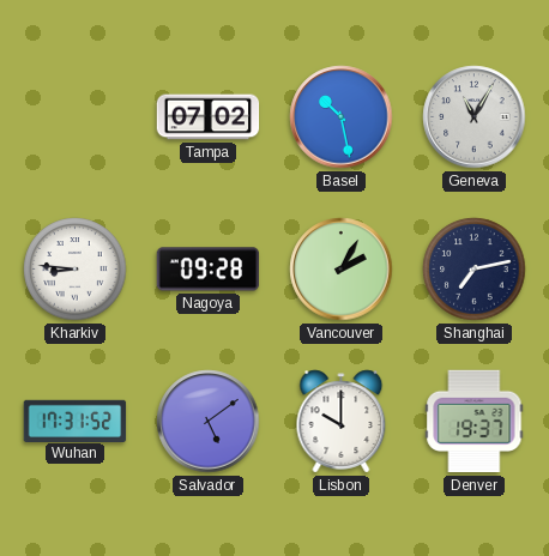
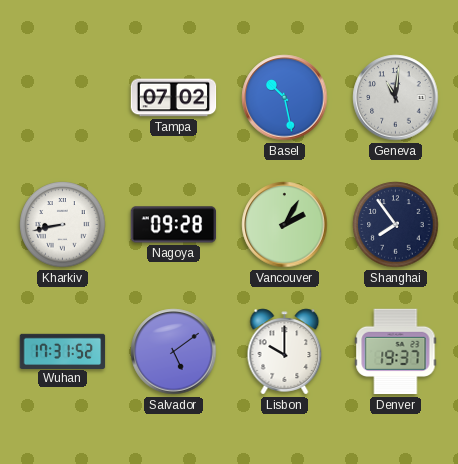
Geneva: 11:05 -> 11:01
Kharkiv: 8:46 -> 8:43
Shanghai: 7:13 -> 7:54
